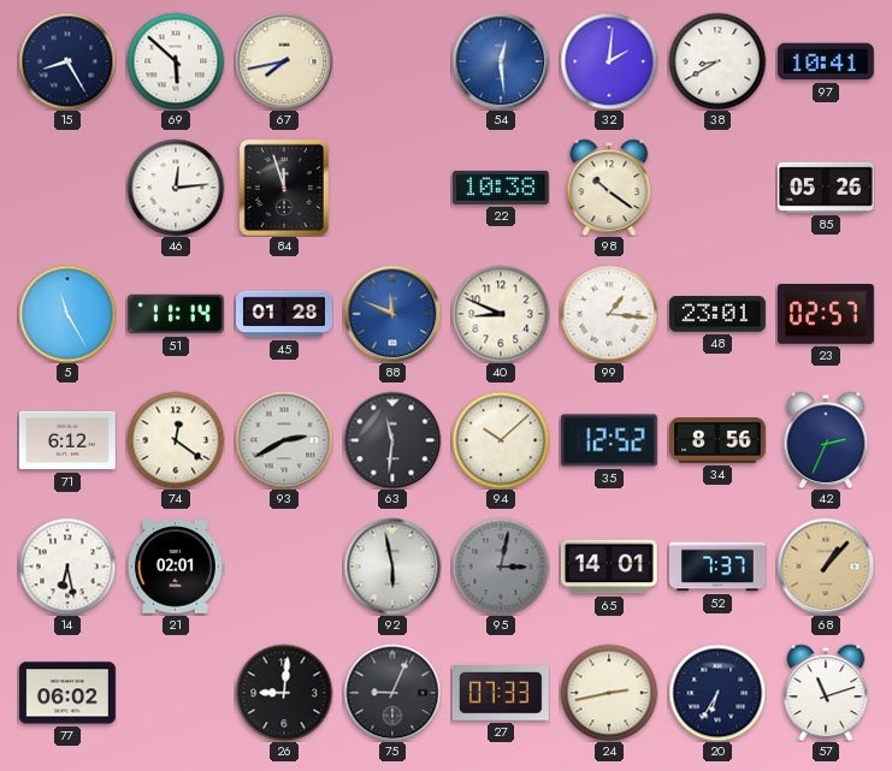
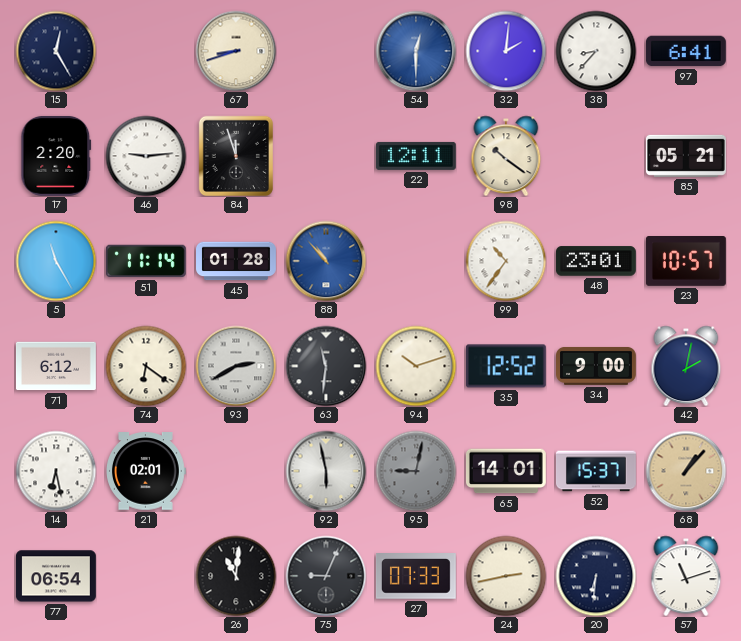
15: 8:25 -> 12:25
69: 5:52 -> none
67: 7:43 -> 8:42
54: 12:29 -> 12:30
38: 8:40 -> 8:37
97: 10:41 -> 6:41
17: none -> 2:20
46: 12:14 -> 9:14
22: 10:38 -> 12:11
85: 05:26 -> 05:21
88: 11:49 -> 10:53
40: 8:49 -> none
99: 1:16 -> 10:36
23: 02:57 -> 10:57
74: 12:21 -> 6:21
94: 10:08 -> 10:12
34: 8:56 -> 9:00
42: 2:34 -> 2:02
95: 3:02 -> 9:02
52: 7:37 -> 15:37
77: 06:02 -> 06:54
26: 9:01 -> 11:01
20: 6:35 -> 6:31
